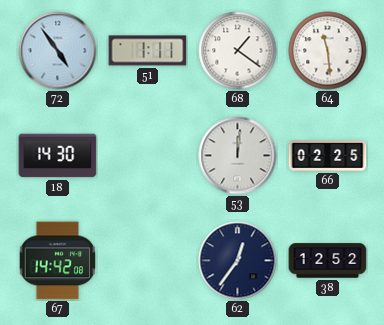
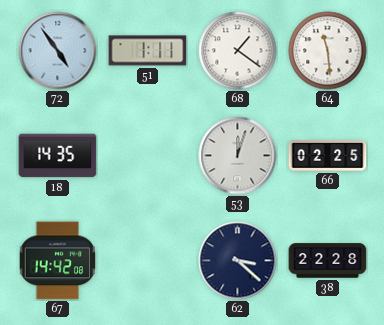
18: 14:30 -> 14:35
53: 12:01 -> 12:03
62: 12:36 -> 3:22
38: 12:52 -> 22:28
